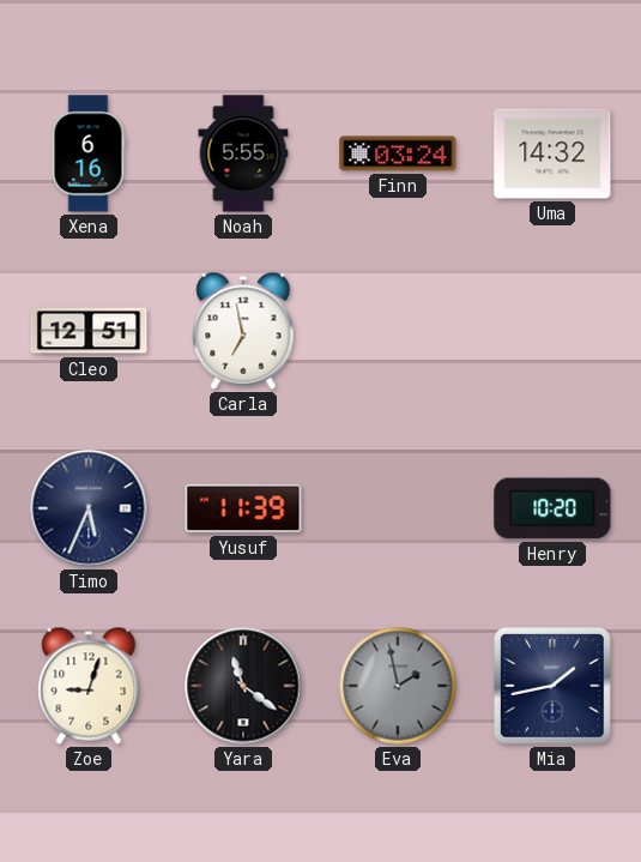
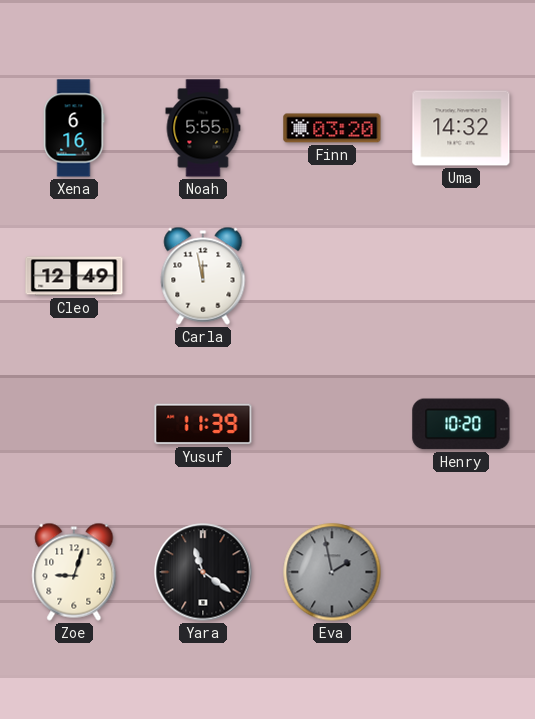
Finn: 03:24 -> 03:20
Cleo: 12:51 -> 12:49
Carla: 6:58 -> 11:58
Timo: 5:34 -> none
Mia: 1:43 -> none
